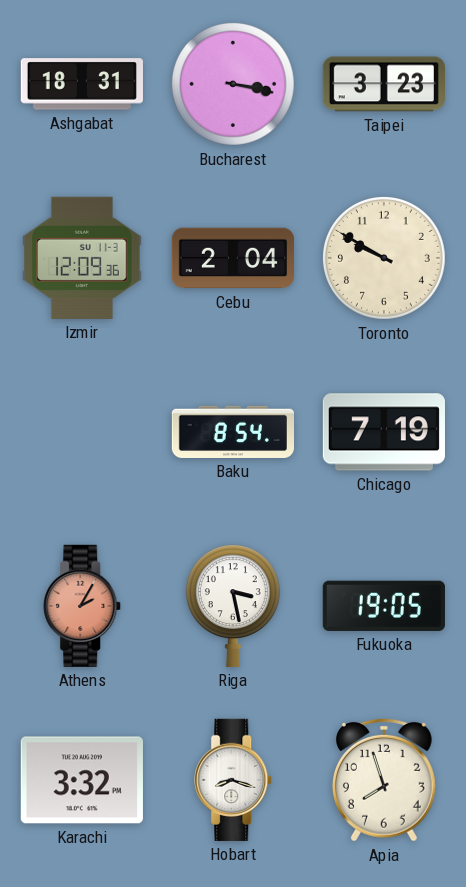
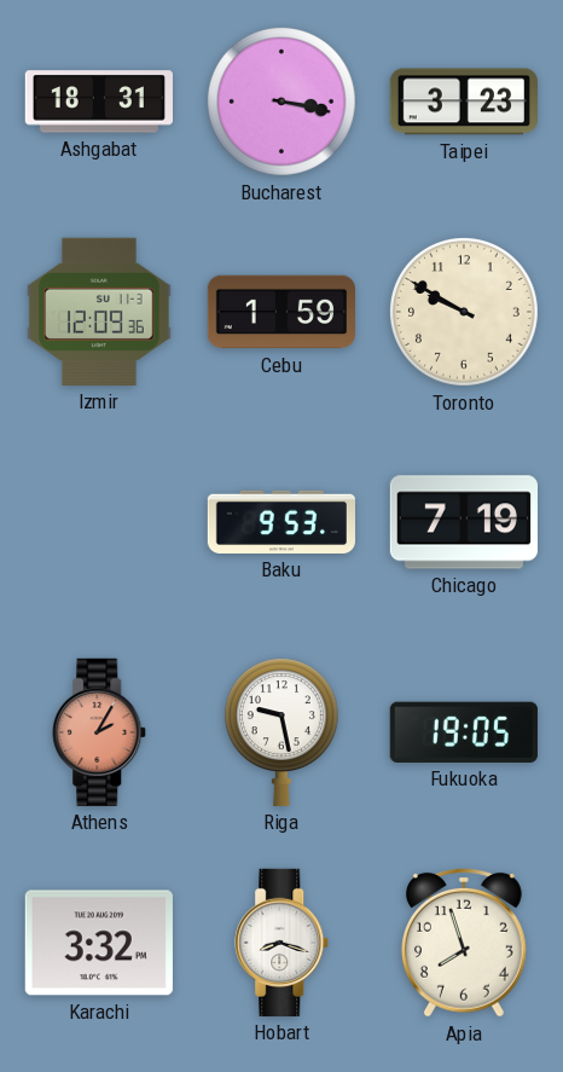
Cebu: 2:04 -> 1:59
Baku: 8:54 -> 9:53
Riga: 3:28 -> 9:28
